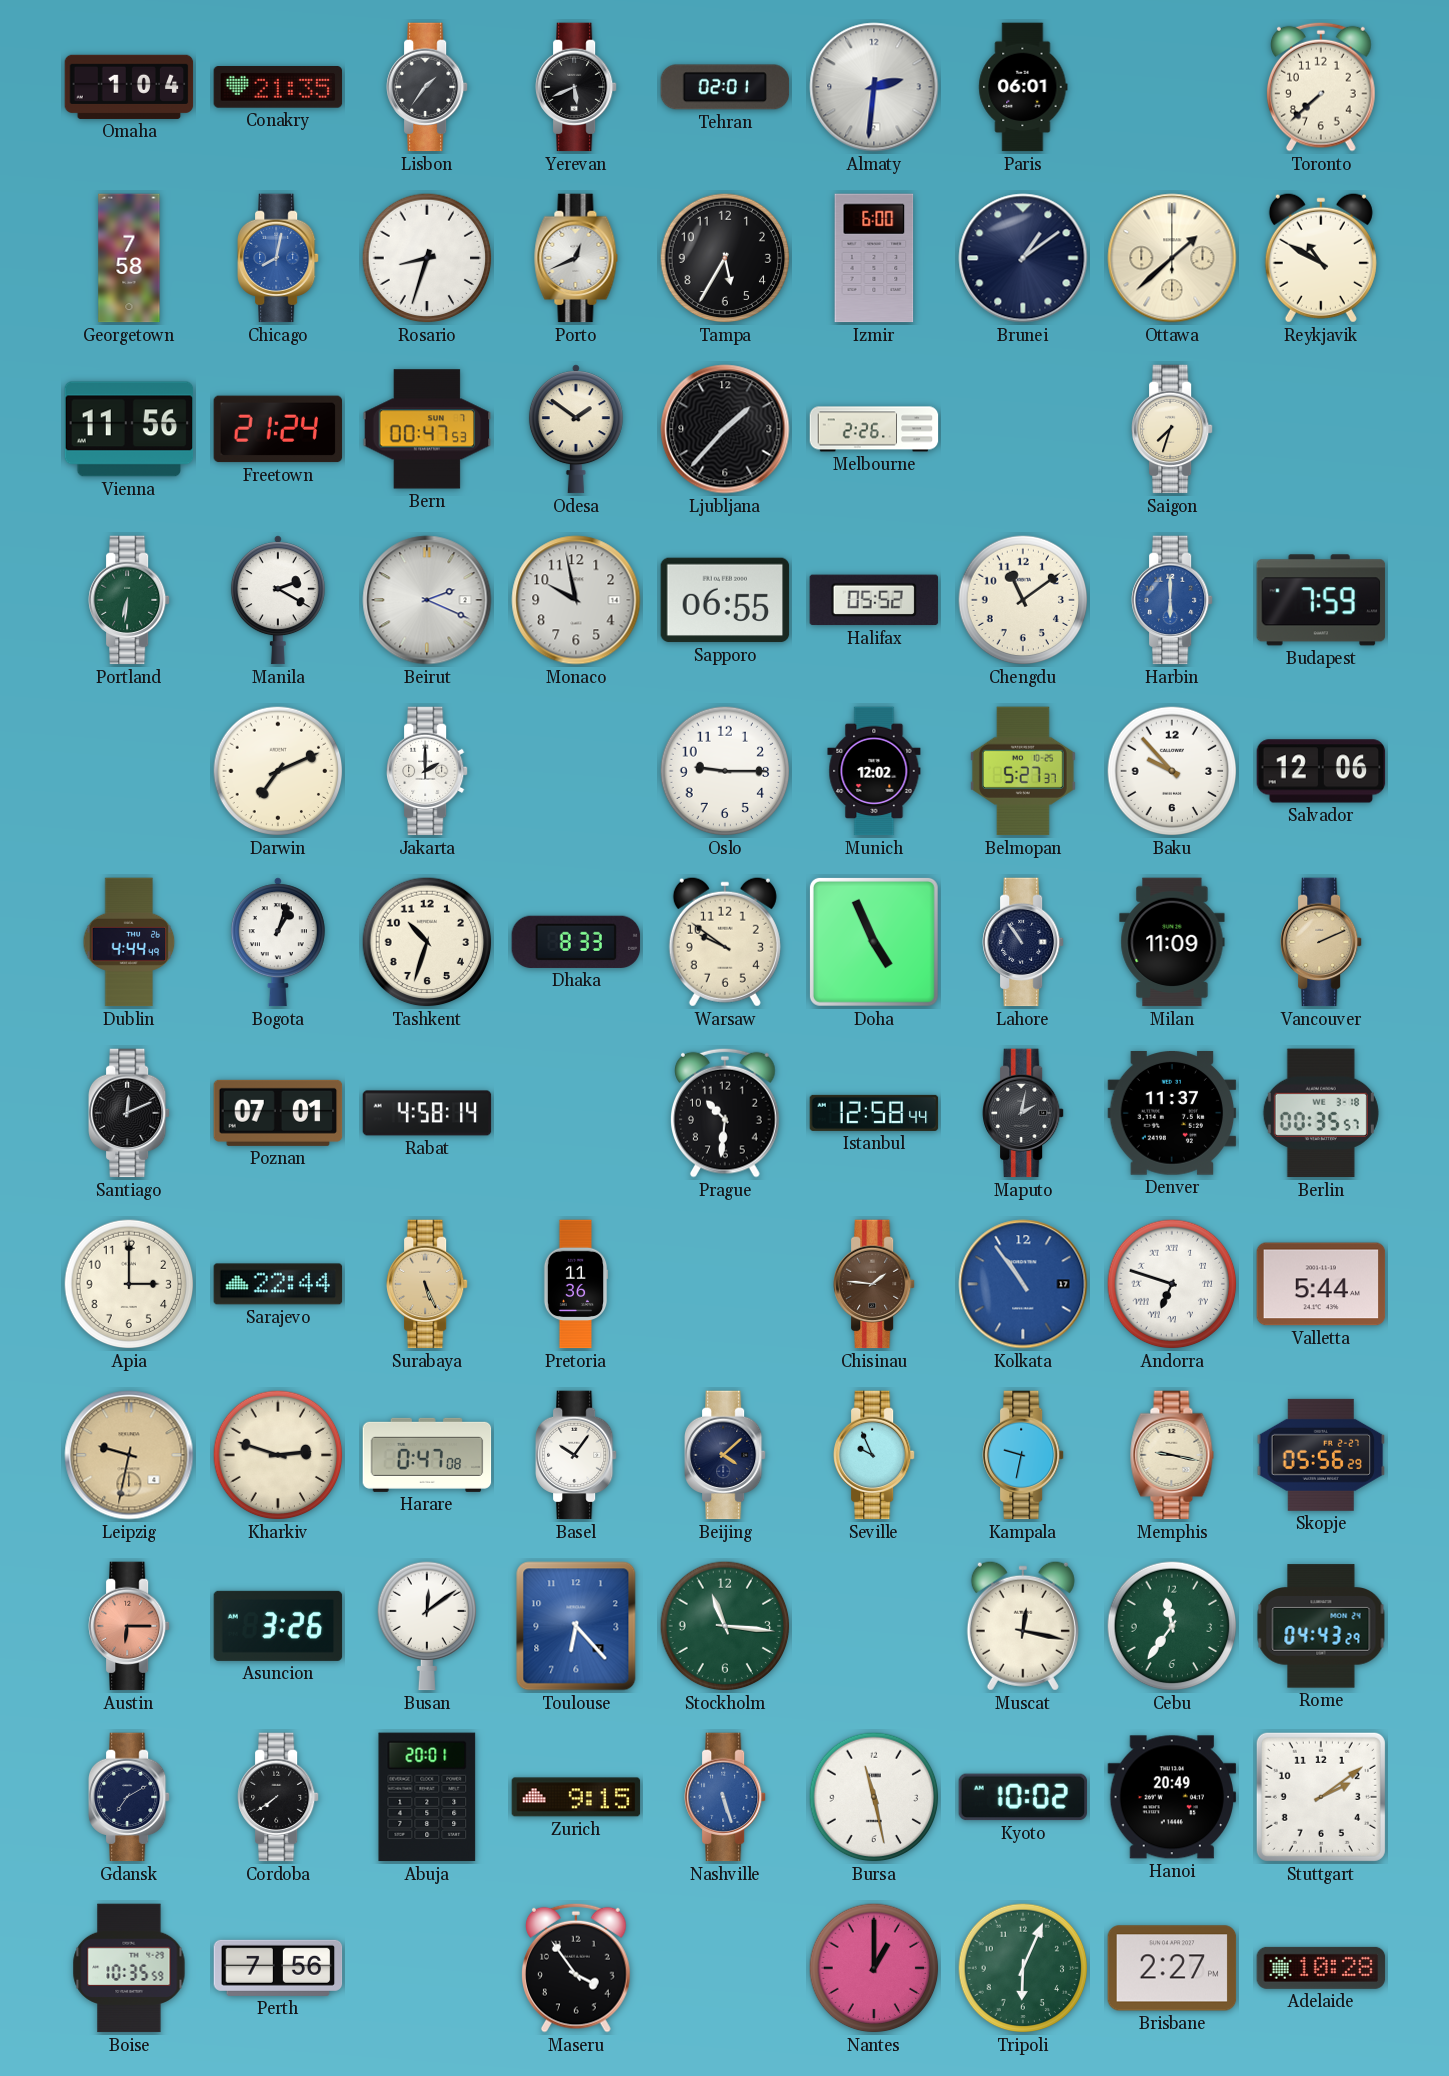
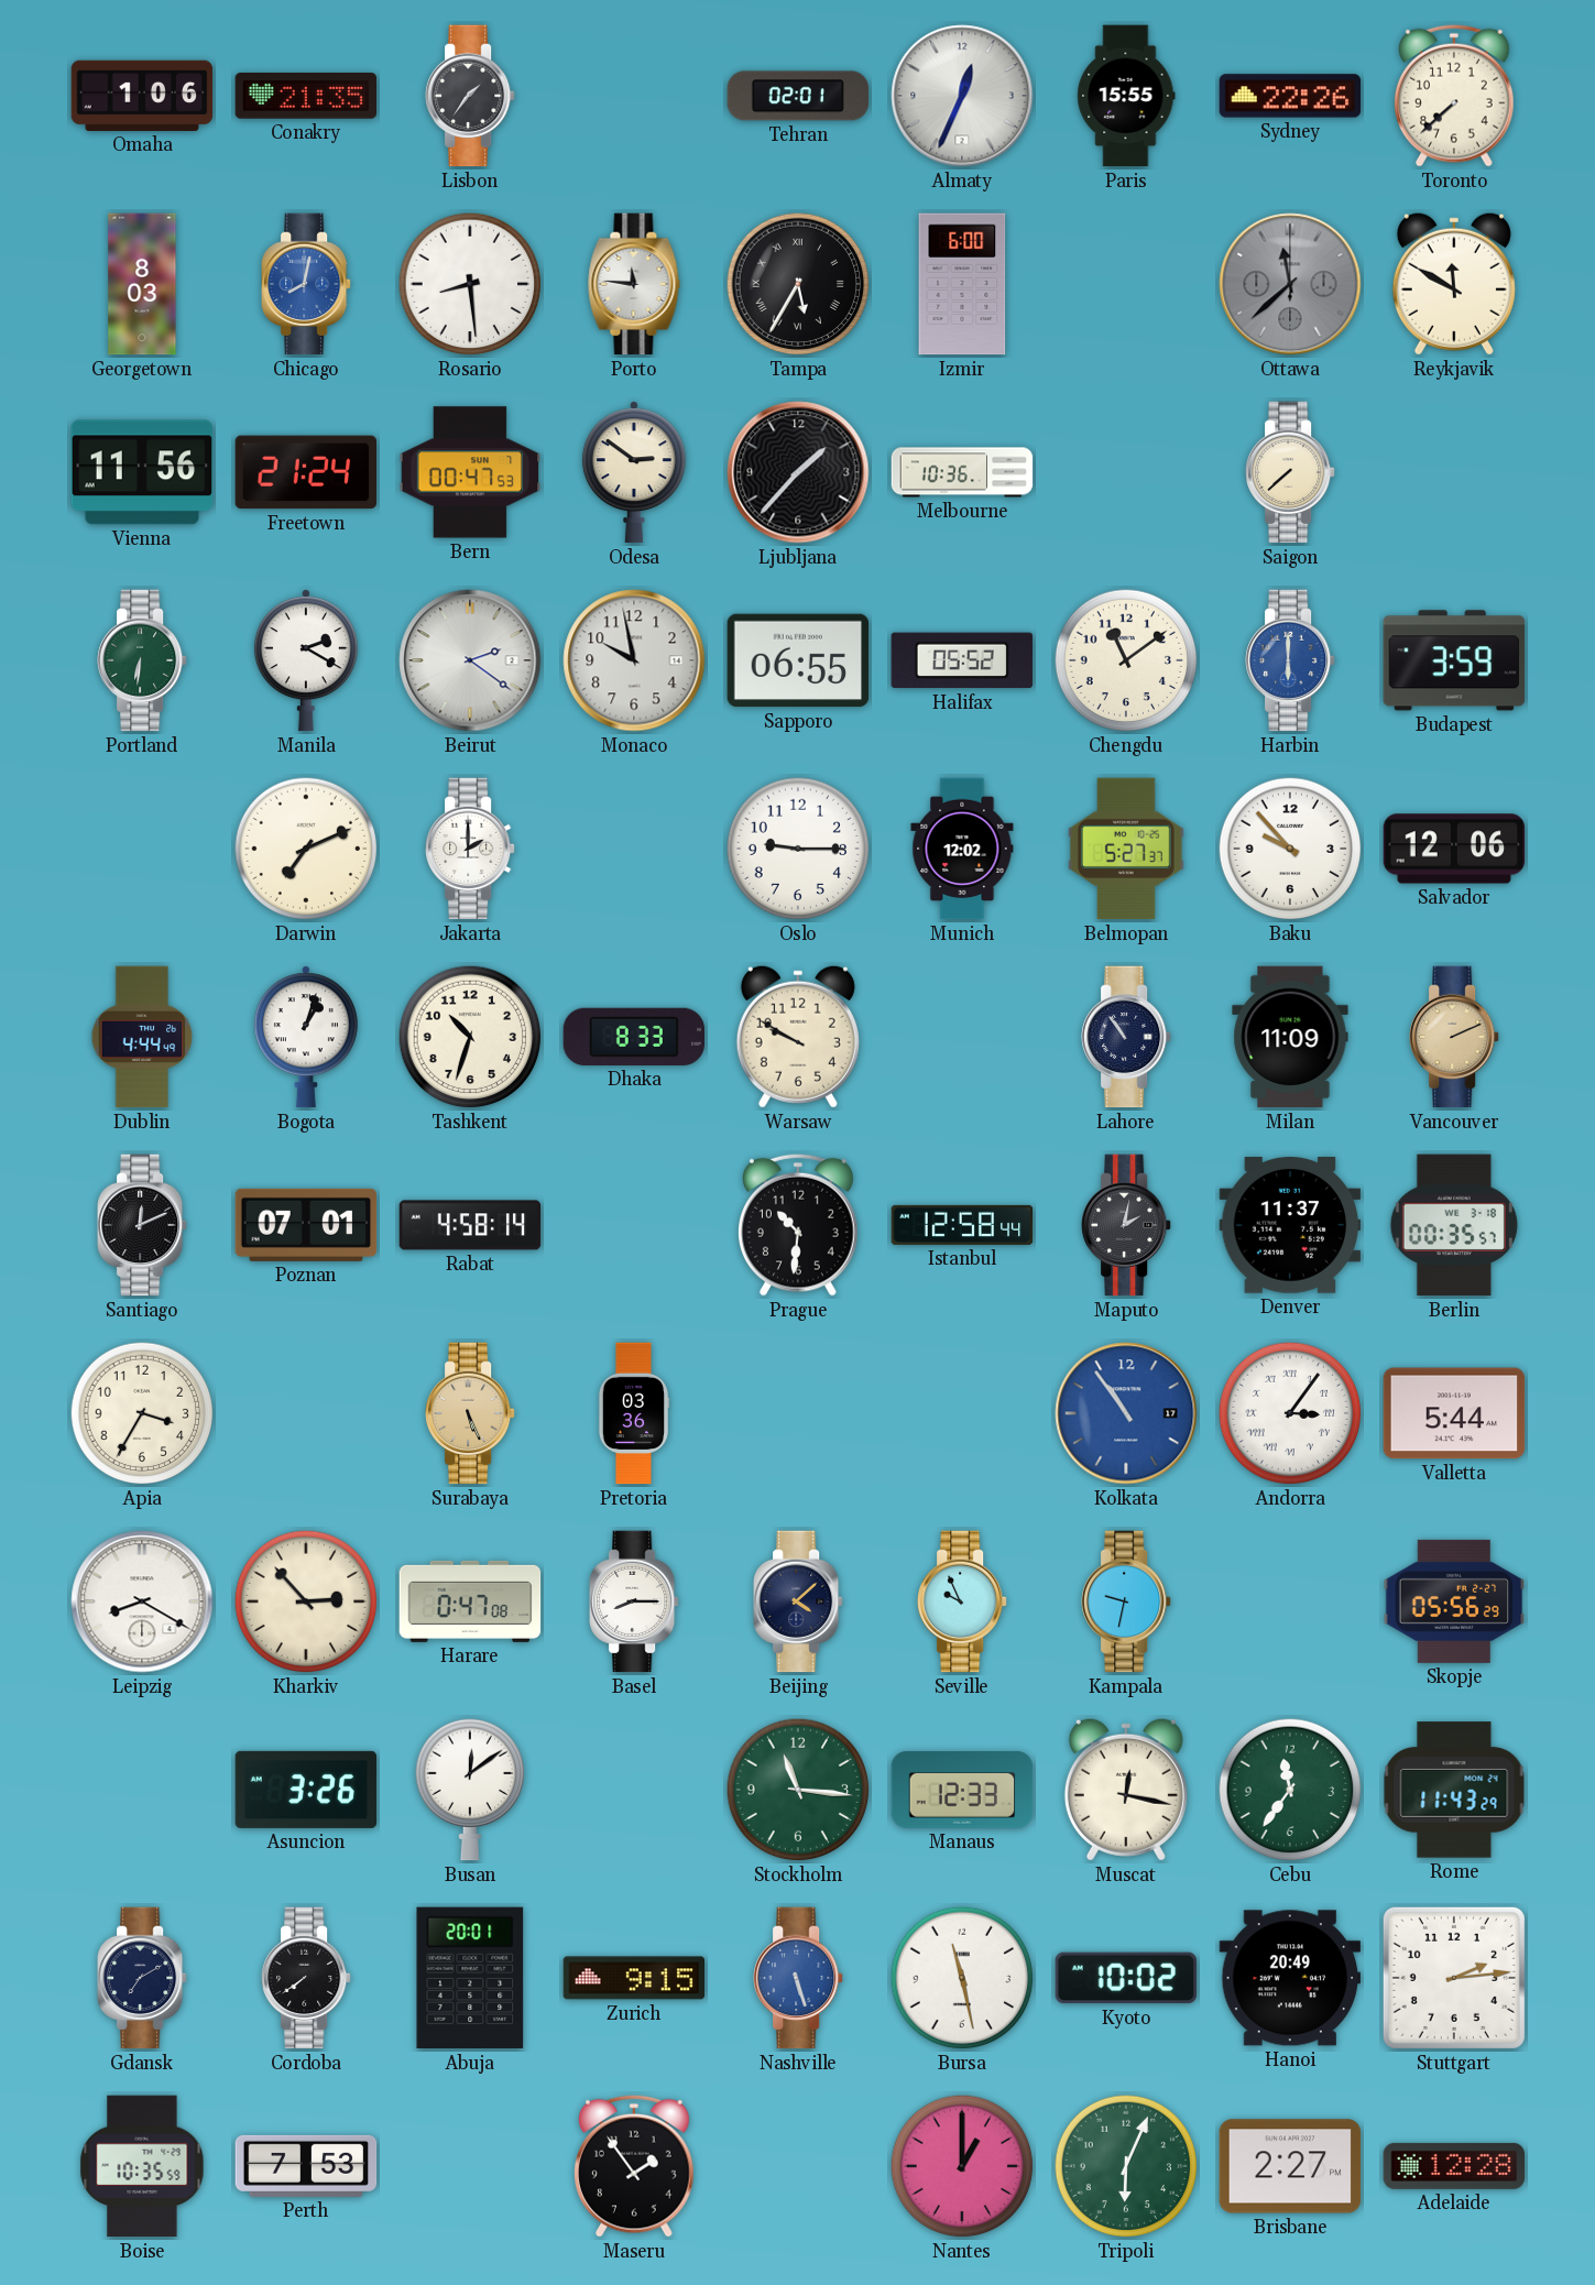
Omaha: 1:04 -> 1:06
Yerevan: 5:41 -> none
Almaty: 2:31 -> 12:34
Paris: 06:01 -> 15:55
Sydney: none -> 22:26
Georgetown: 7:58 -> 8:03
Rosario: 8:33 -> 8:29
Porto: 12:41 -> 11:46
Tampa numerals: Arabic -> Roman
Brunei: 1:09 -> none
Ottawa: 1:38 -> 11:38
Ottawa dial: cream -> grey
Reykjavik: 10:50 -> 11:50
Odesa: 1:51 -> 2:51
Melbourne: 2:26 -> 10:36
Saigon: 7:33 -> 7:38
Beirut: 2:19 -> 2:21
Budapest: 7:59 -> 3:59
Warsaw: 9:51 -> 9:50
Doha: 4:56 -> none
Apia: 3:00 -> 3:35
Sarajevo: 22:44 -> none
Pretoria: 11:36 -> 03:36
Chisinau: 1:46 -> none
Andorra: 6:48 -> 3:06
Leipzig: 9:32 -> 8:20
Leipzig dial: champagne -> white
Kharkiv: 2:48 -> 2:53
Basel: 10:06 -> 8:15
Memphis: 9:17 -> none
Austin: 6:15 -> none
Toulouse: 6:23 -> none
Manaus: none -> 12:33
Rome: 04:43 -> 11:43
Stuttgart: 2:09 -> 2:14
Perth: 7:56 -> 7:53
Maseru: 3:54 -> 1:54
Adelaide: 10:28 -> 12:28
